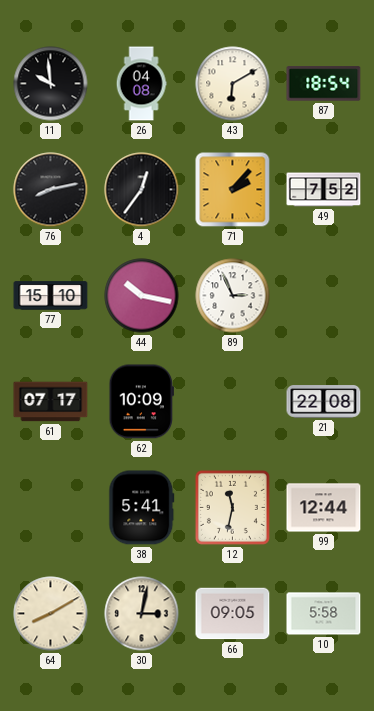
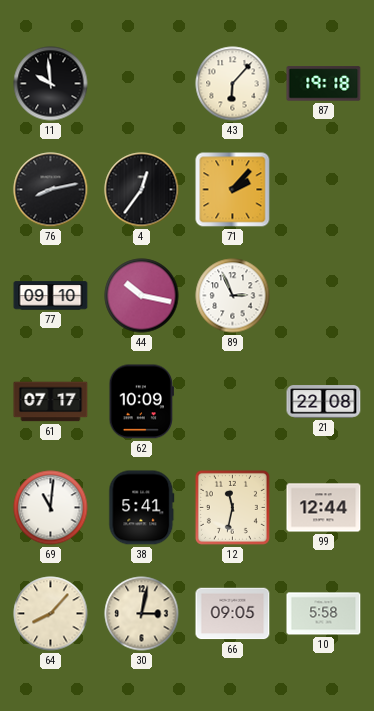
26: 04:08 -> none
43: 6:10 -> 6:07
87: 18:54 -> 19:18
49: 7:52 -> none
77: 15:10 -> 09:10
69: none -> 11:01
64: 8:10 -> 8:07
